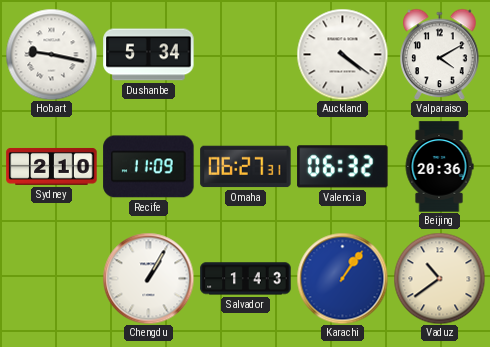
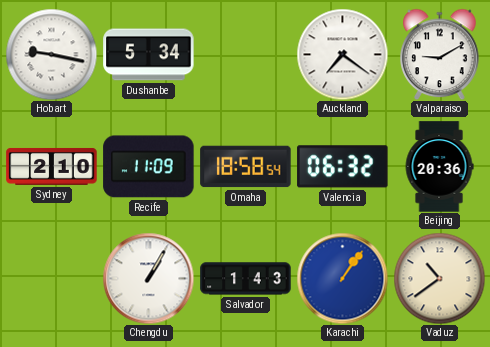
Auckland: 4:21 -> 7:21
Valparaiso: 4:10 -> 9:10
Omaha: 06:27 -> 18:58
